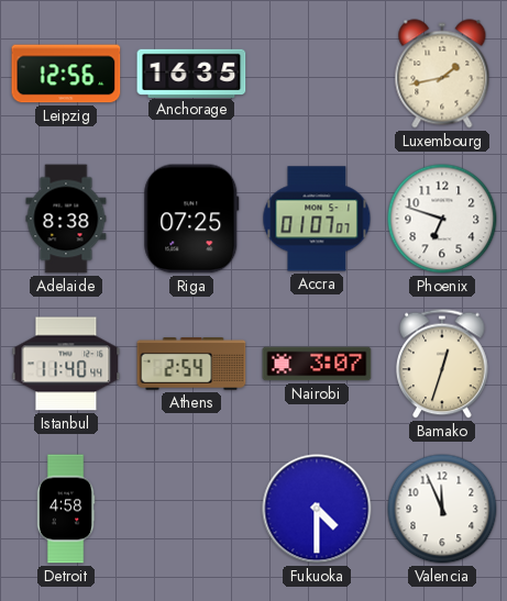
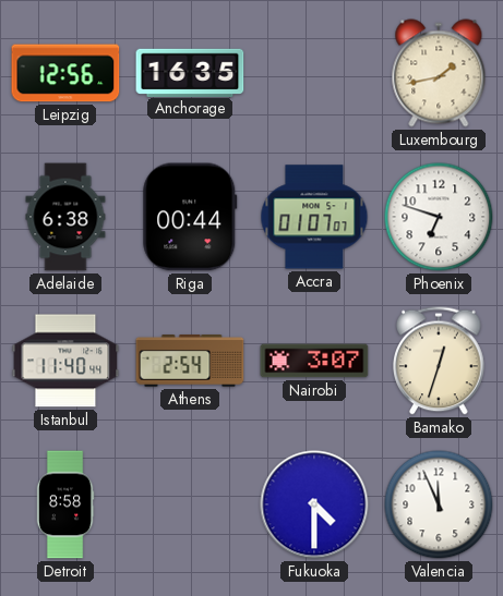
Adelaide: 8:38 -> 6:38
Riga: 07:25 -> 00:44
Detroit: 4:58 -> 8:58
